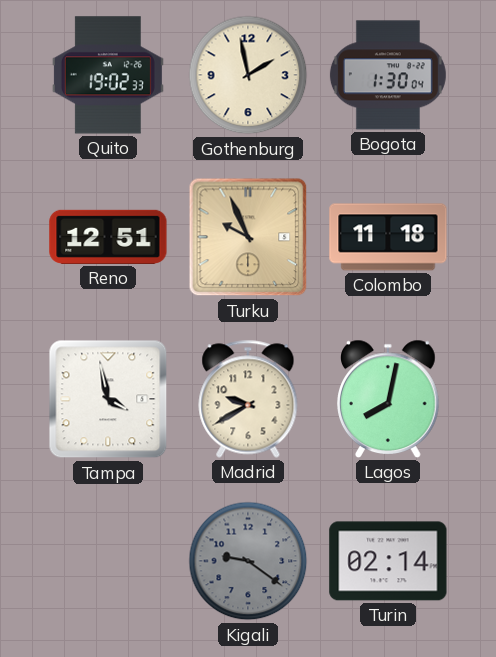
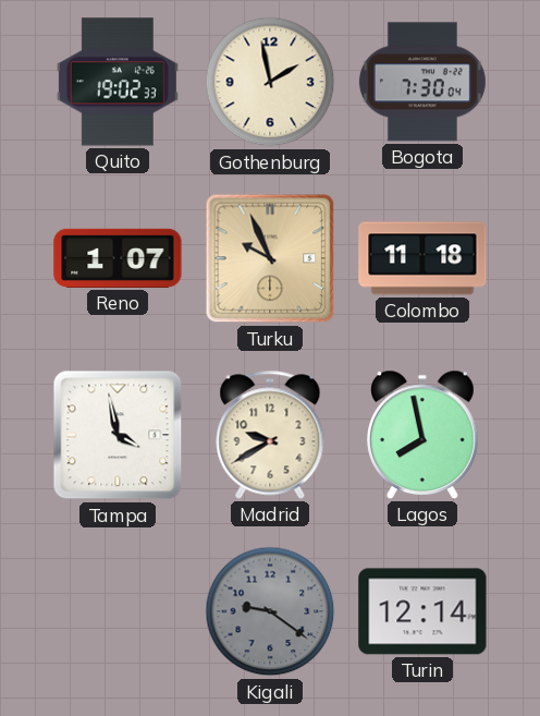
Bogota: 1:30 -> 7:30
Reno: 12:51 -> 1:07
Lagos: 8:02 -> 7:58
Turin: 02:14 -> 12:14
